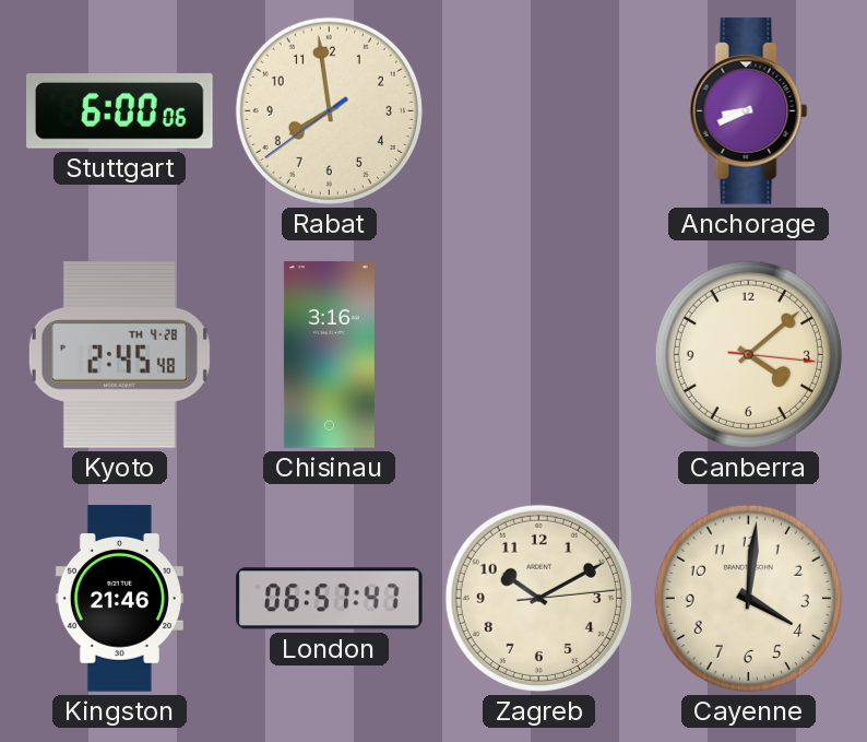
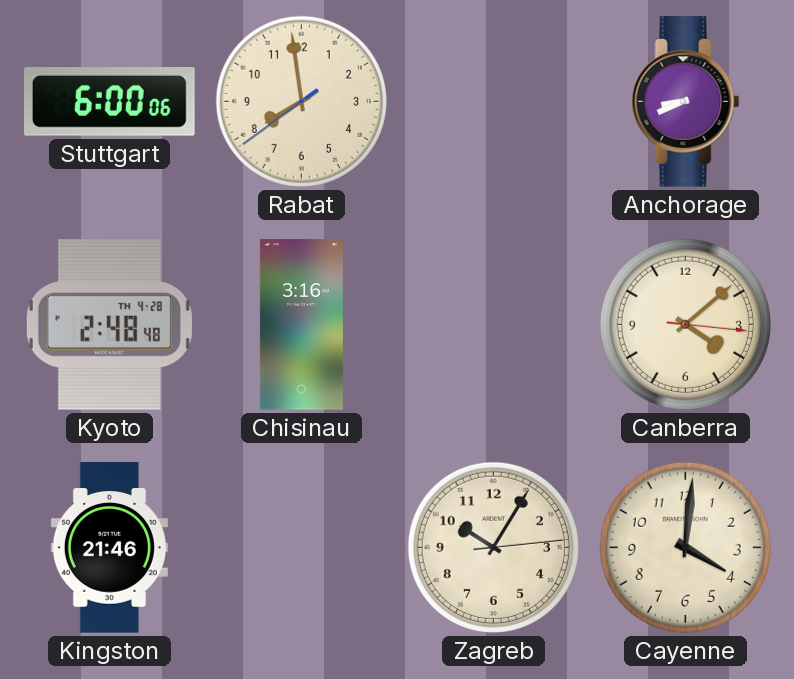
Kyoto: 2:45 -> 2:48
London: 06:57 -> none
Zagreb: 10:10 -> 10:05
